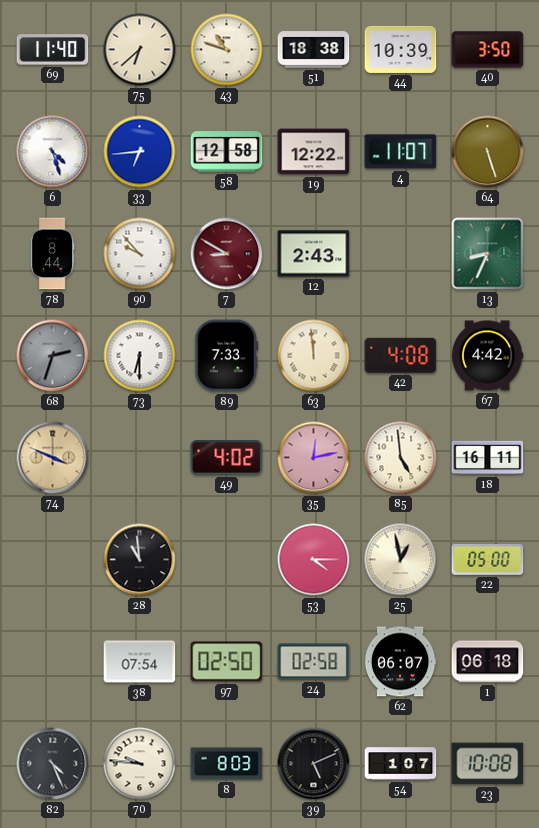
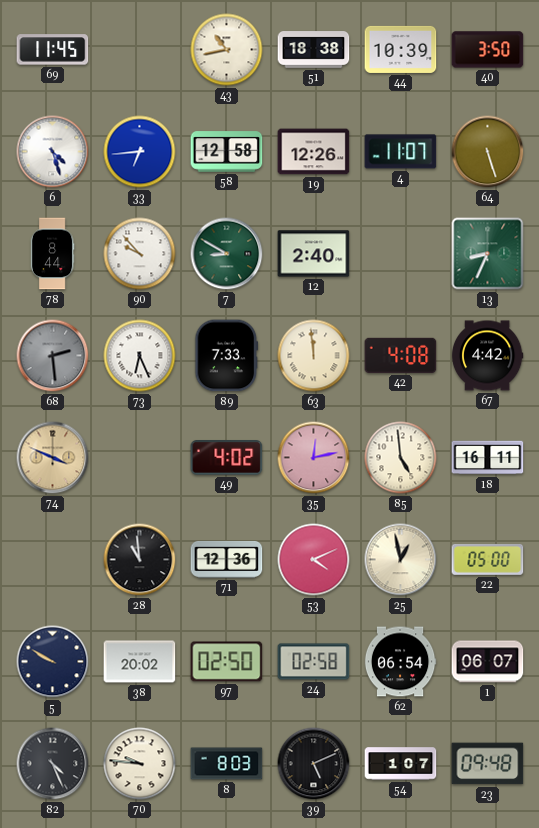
69: 11:40 -> 11:45
75: 6:38 -> none
43: 10:48 -> 10:43
19: 12:22 -> 12:26
7 dial: burgundy -> green
12: 2:43 -> 2:40
68: 2:33 -> 2:29
73: 6:30 -> 6:26
71: none -> 12:36
53: 4:15 -> 4:11
5: none -> 9:50
38: 07:54 -> 20:02
62: 06:07 -> 06:54
1: 06:18 -> 06:07
23: 10:08 -> 09:48
